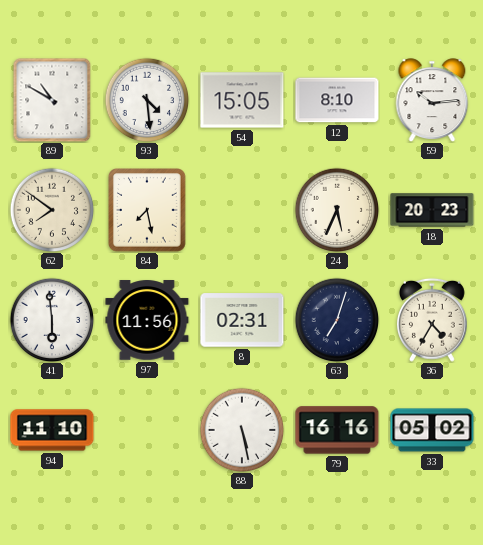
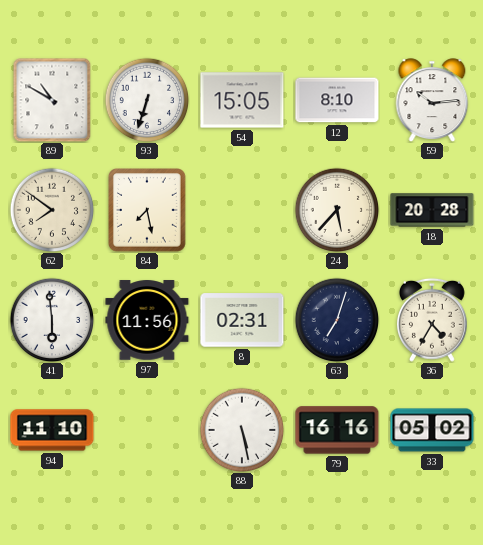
93: 4:29 -> 6:33
24: 5:34 -> 5:37
18: 20:23 -> 20:28
